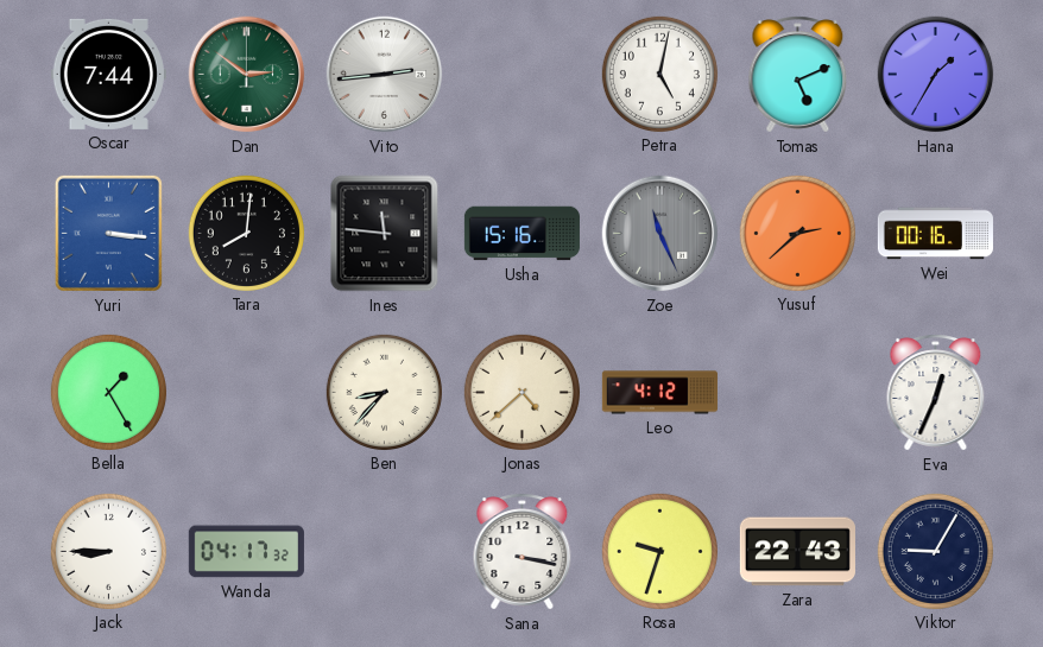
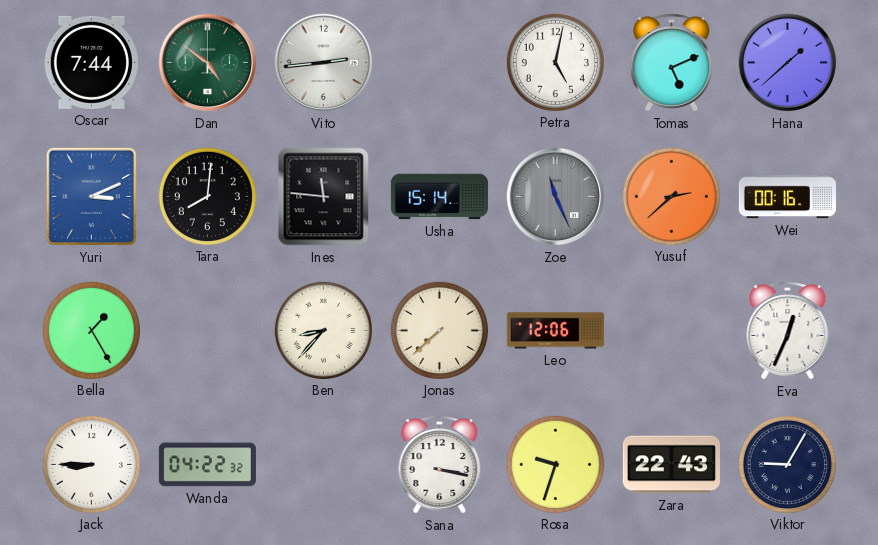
Dan: 2:51 -> 4:51
Hana: 1:35 -> 1:38
Yuri: 3:16 -> 3:11
Usha: 15:16 -> 15:14
Jonas: 4:38 -> 7:38
Leo: 4:12 -> 12:06
Wanda: 04:17 -> 04:22
